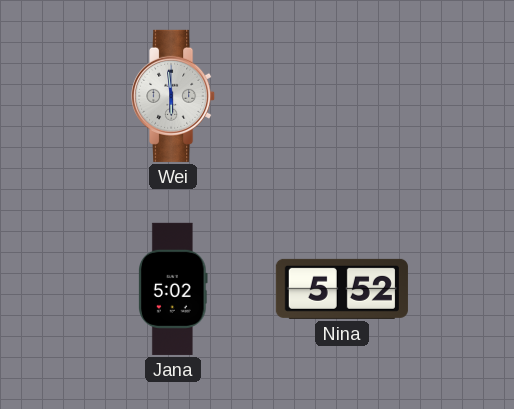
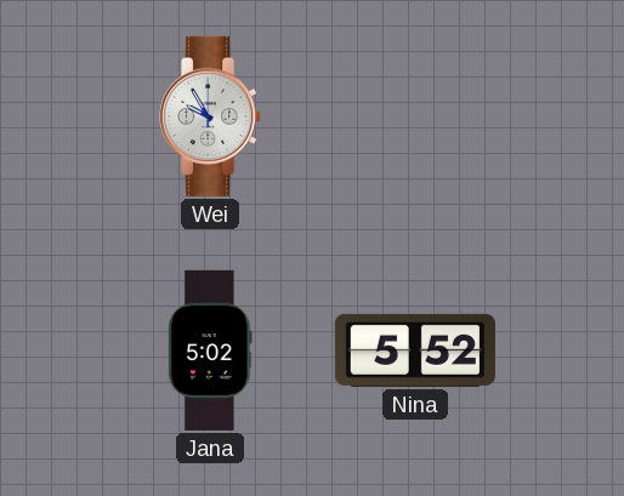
Wei: 5:59 -> 9:55
